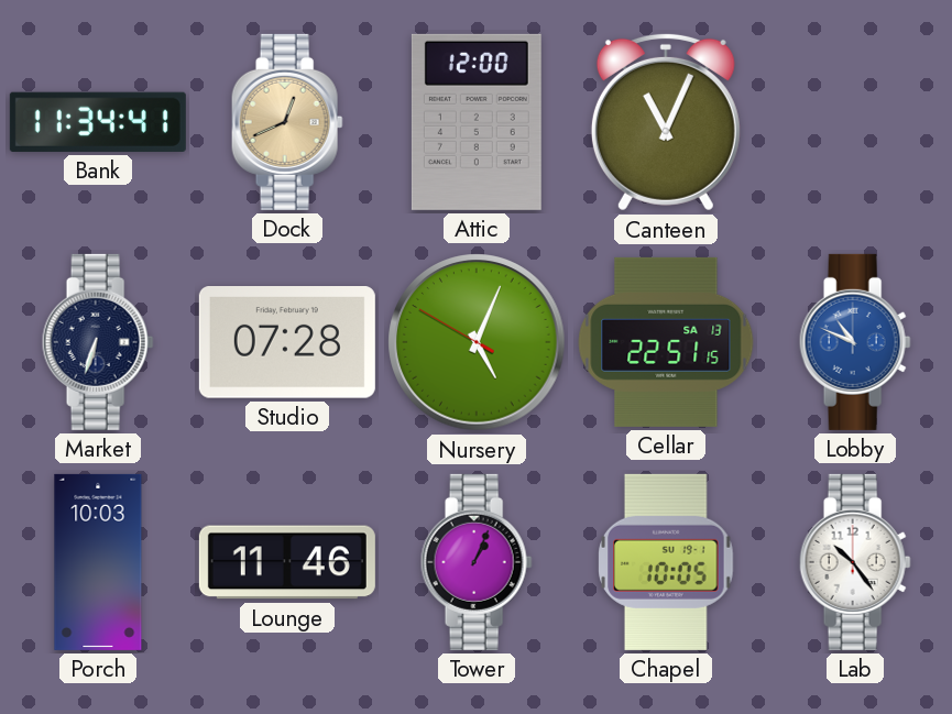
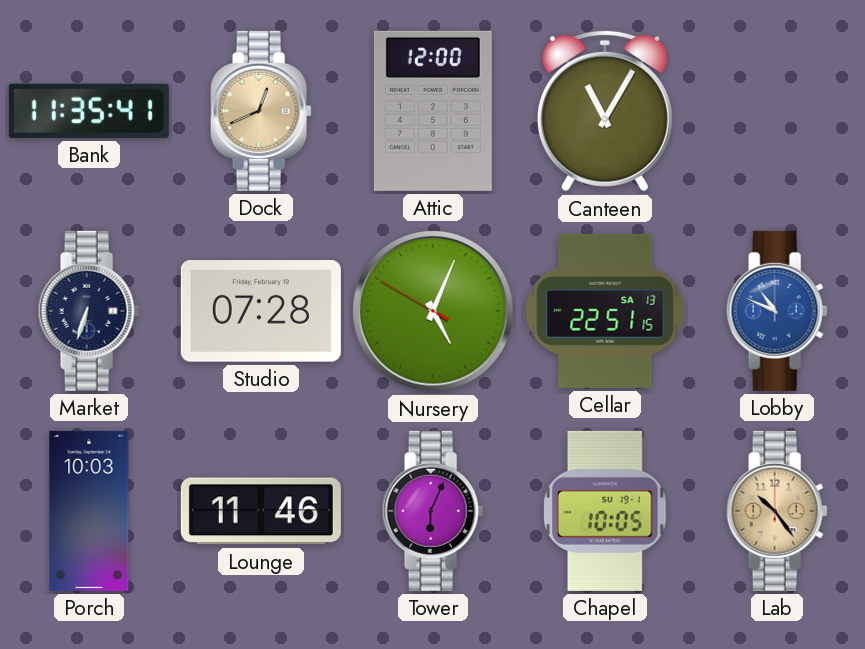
Bank: 11:34 -> 11:35
Canteen: 11:04 -> 11:05
Tower: 1:04 -> 6:04
Lab dial: white -> champagne
